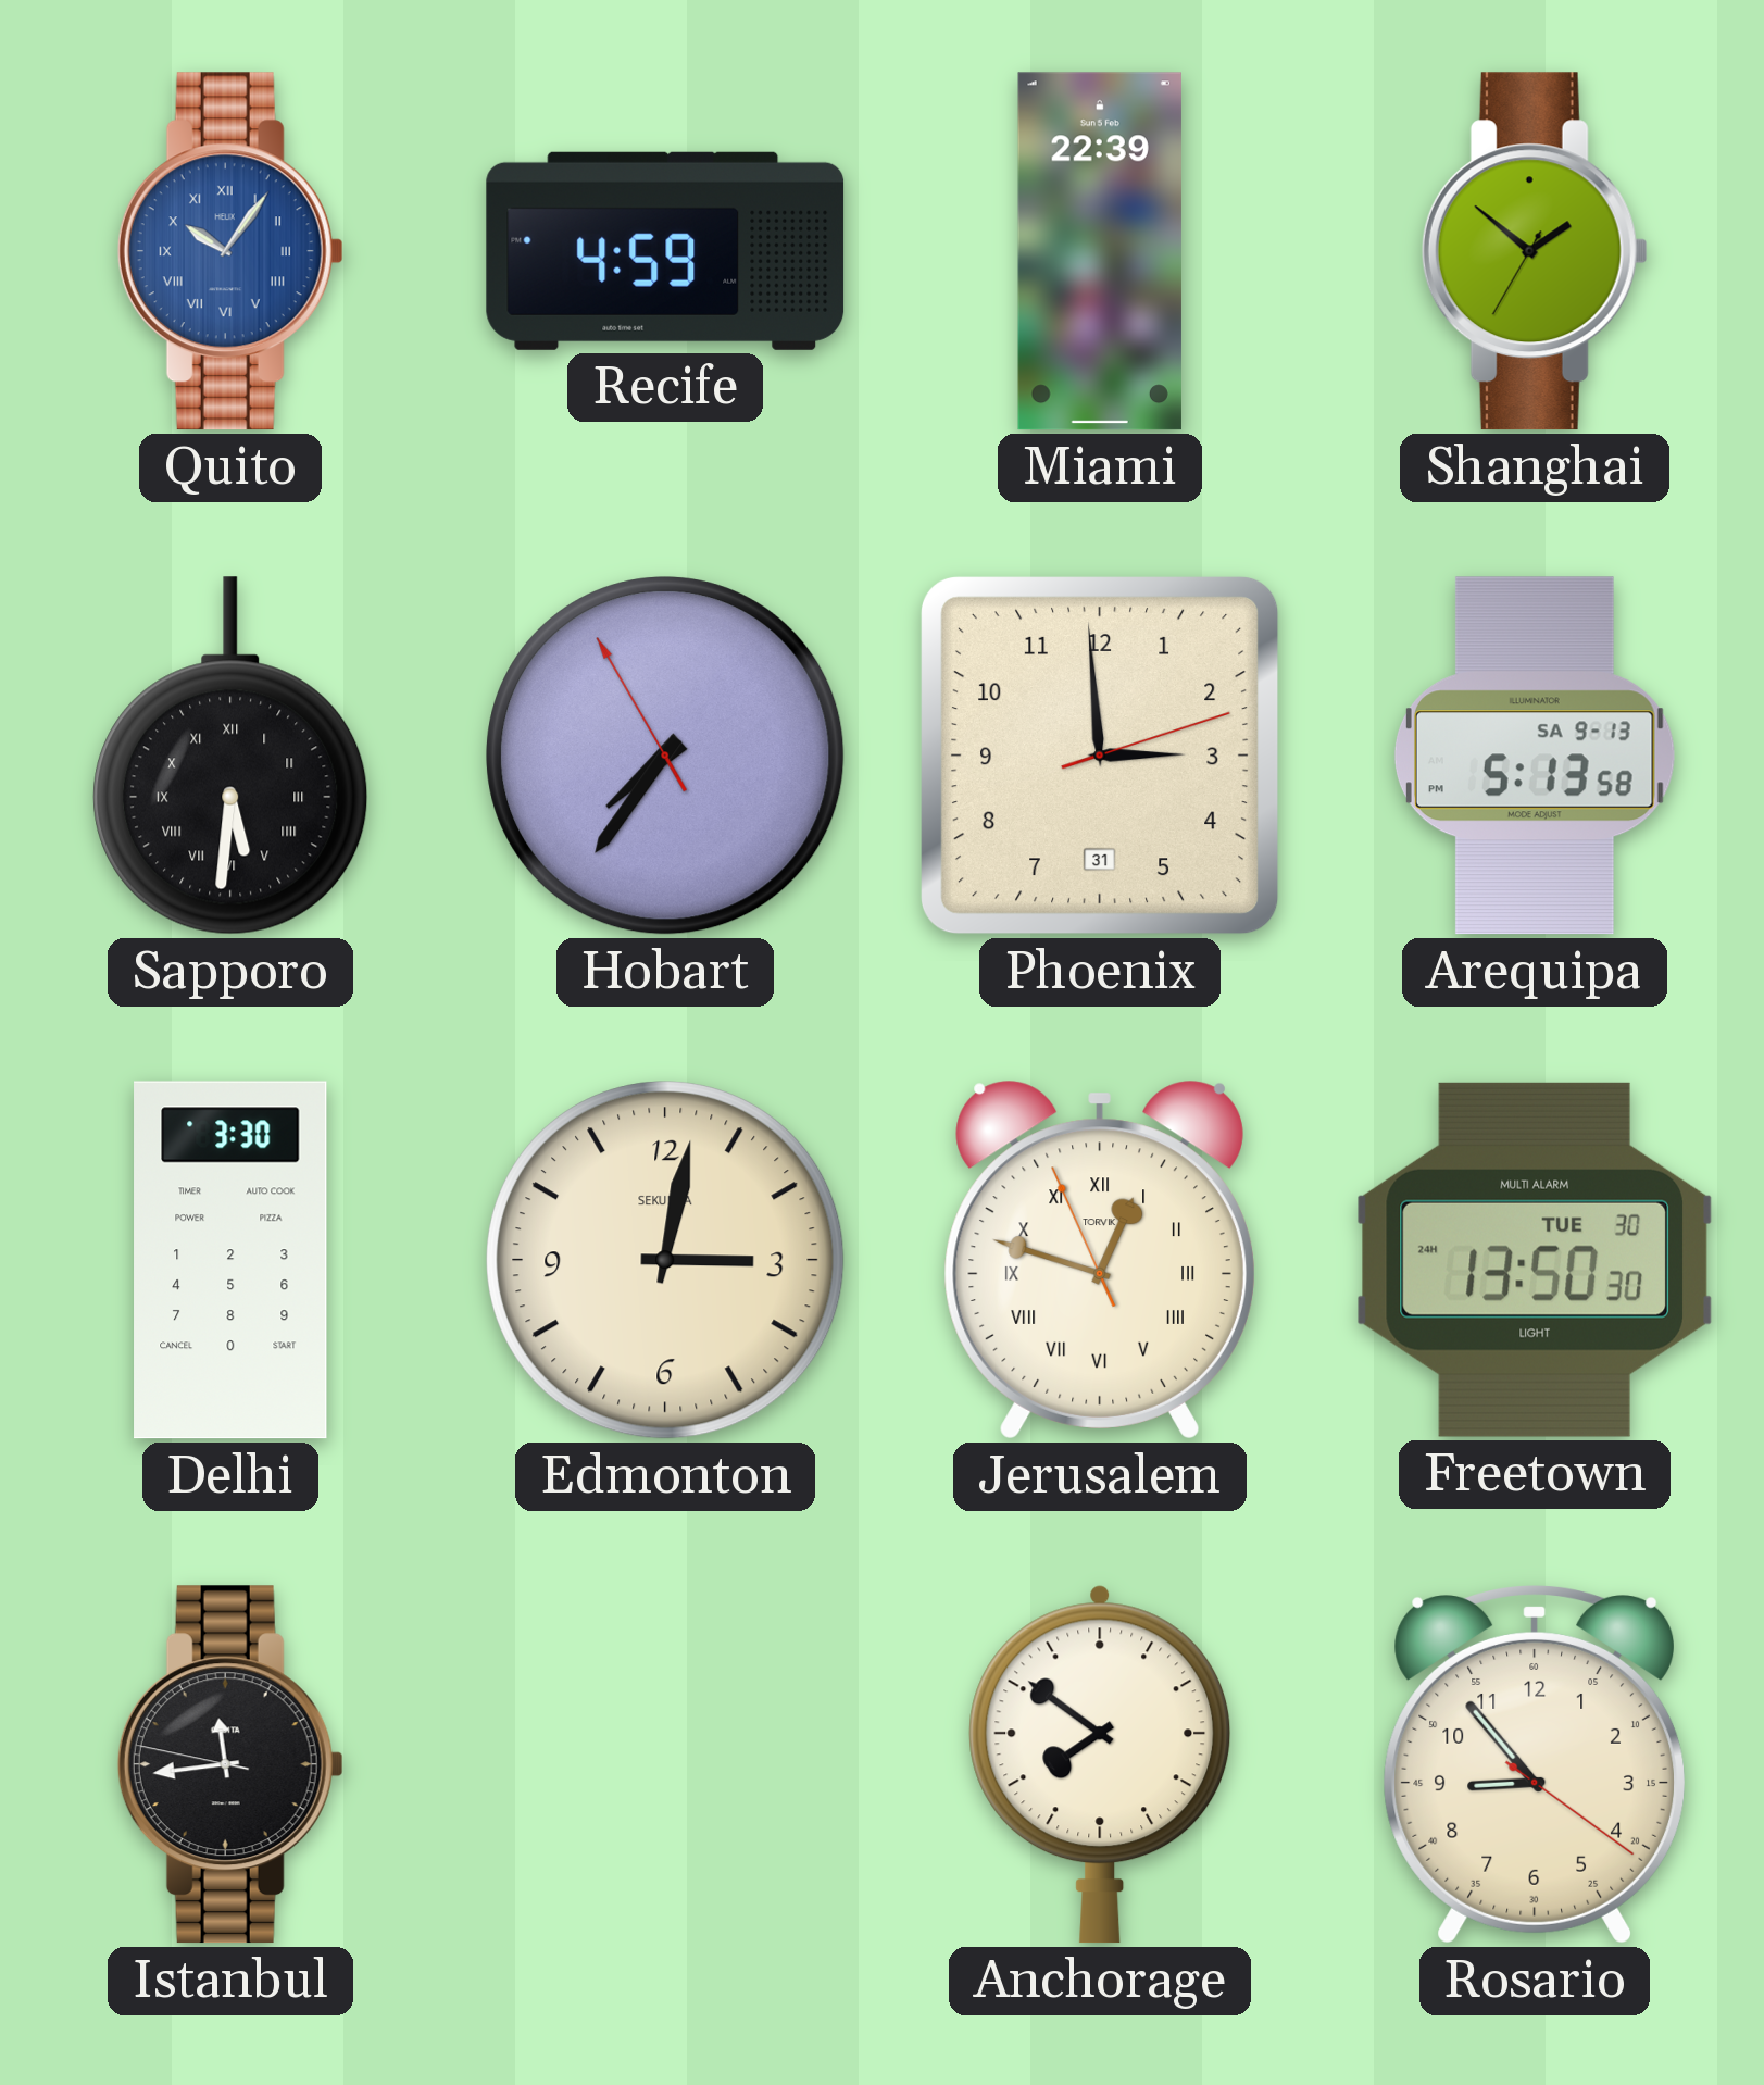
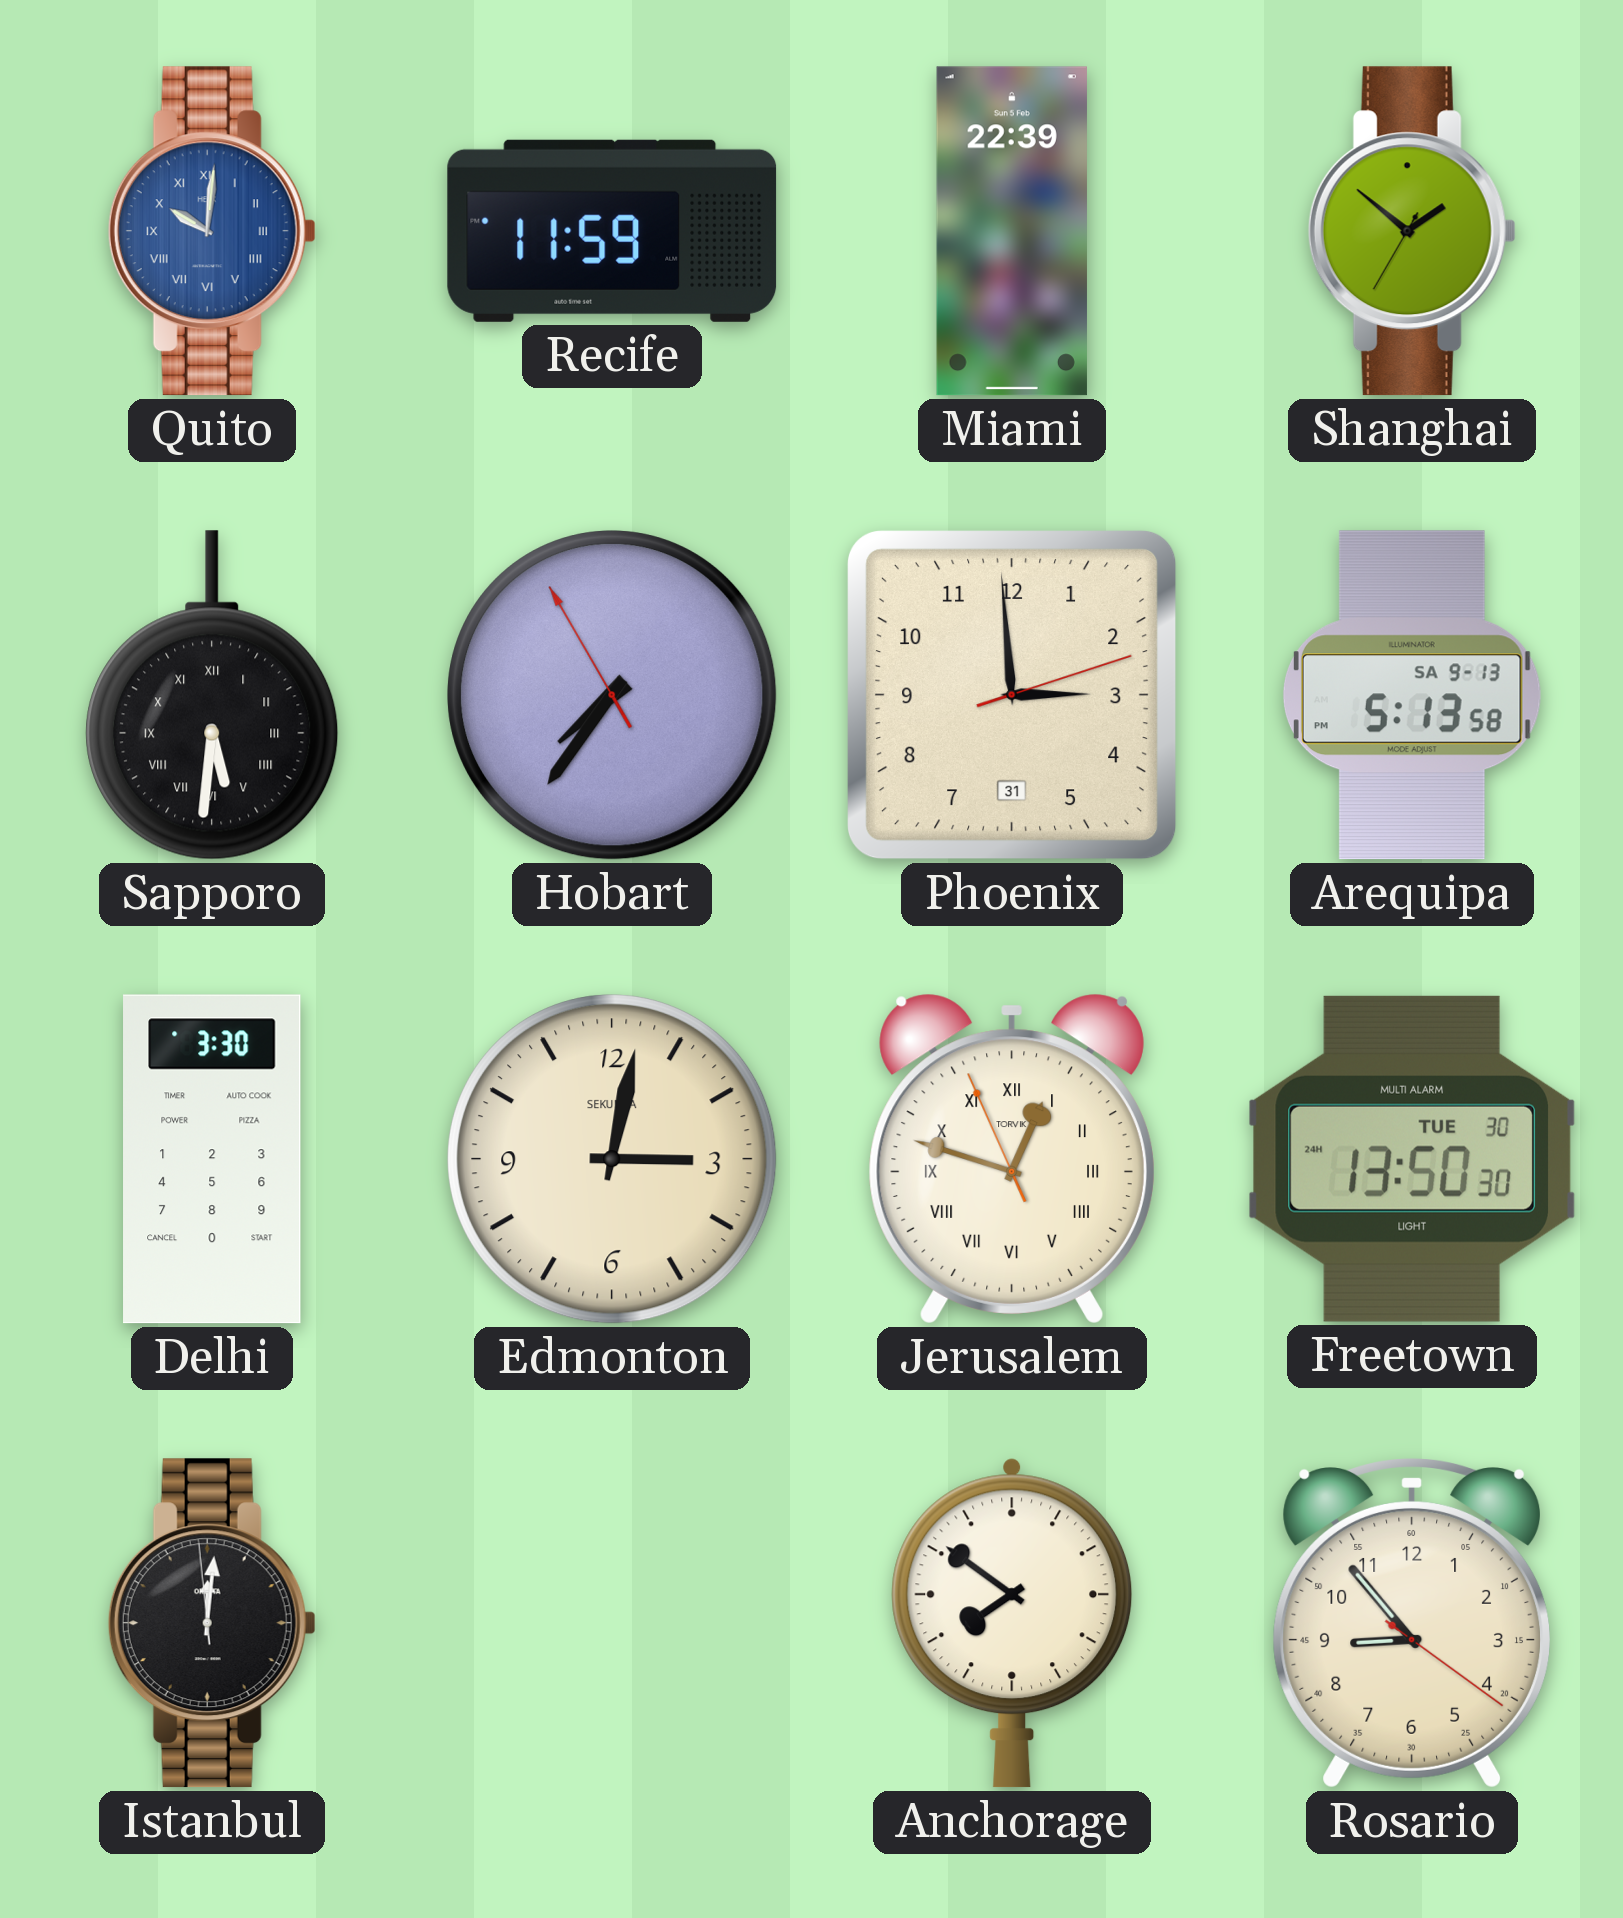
Quito: 10:06 -> 10:01
Recife: 4:59 -> 11:59
Istanbul: 11:43 -> 12:00
